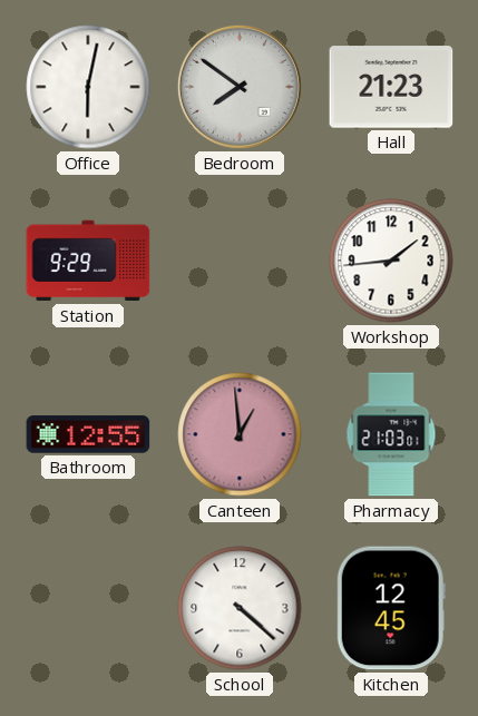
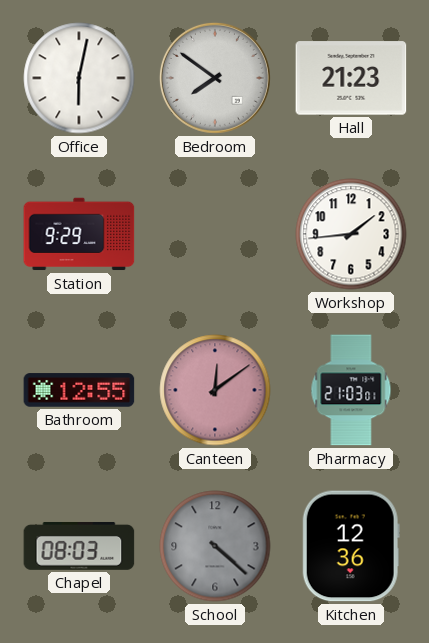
Canteen: 12:59 -> 12:09
Chapel: none -> 08:03
School dial: white -> grey
Kitchen: 12:45 -> 12:36
